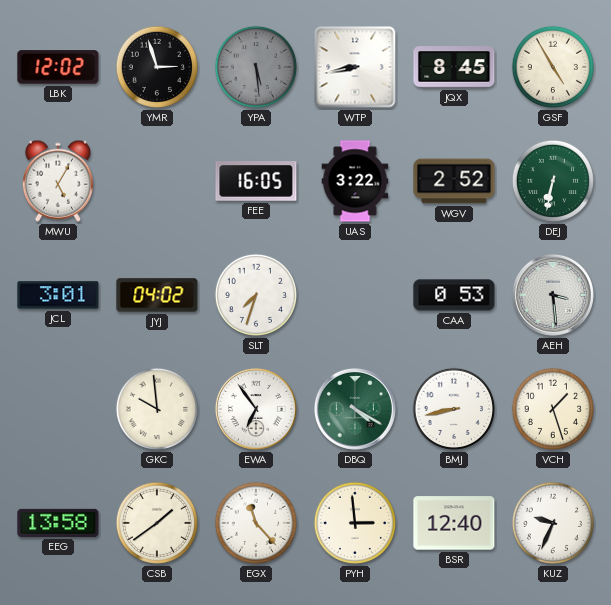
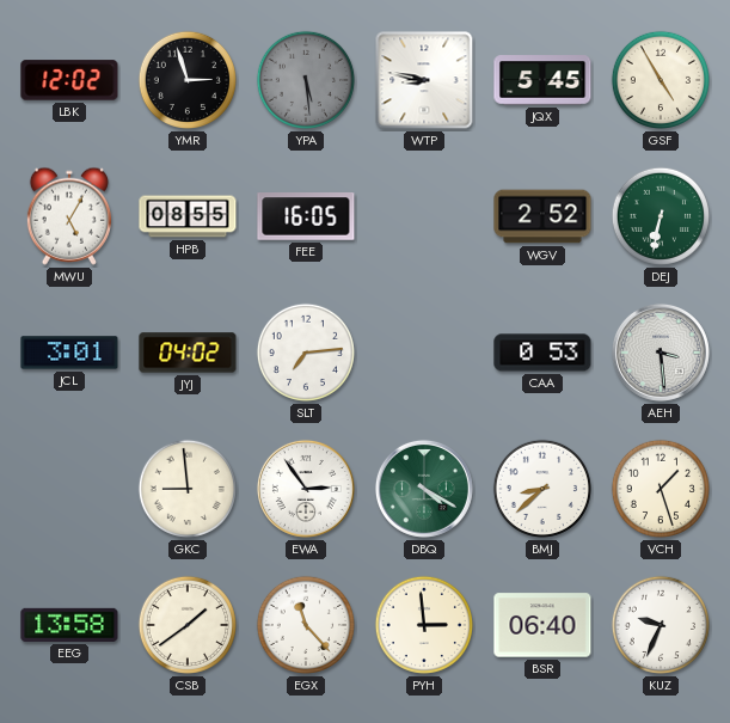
WTP: 8:43 -> 8:47
JQX: 8:45 -> 5:45
HPB: none -> 08:55
UAS: 3:22 -> none
SLT: 7:33 -> 7:14
GKC: 9:59 -> 8:59
EWA: 6:54 -> 2:54
BMJ: 8:43 -> 8:38
BSR: 12:40 -> 06:40
